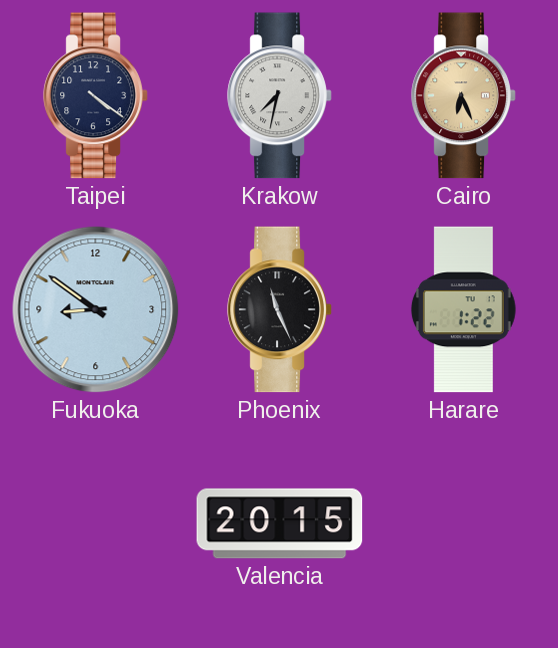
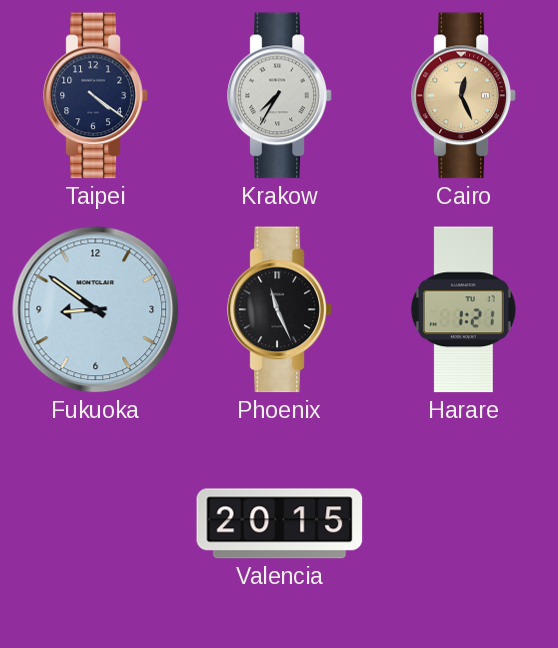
Krakow: 7:32 -> 7:35
Cairo: 6:26 -> 12:26
Harare: 1:22 -> 1:21
